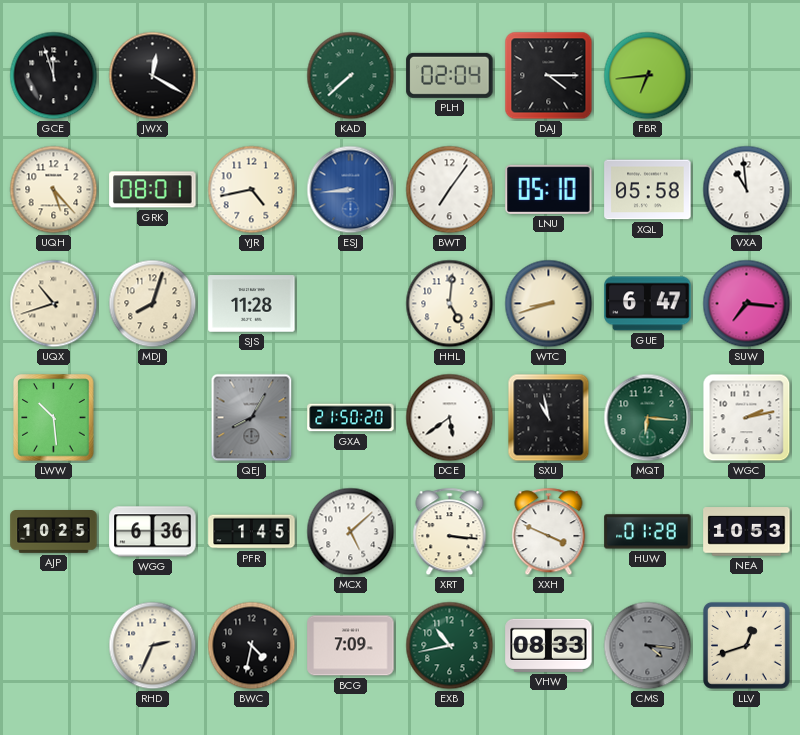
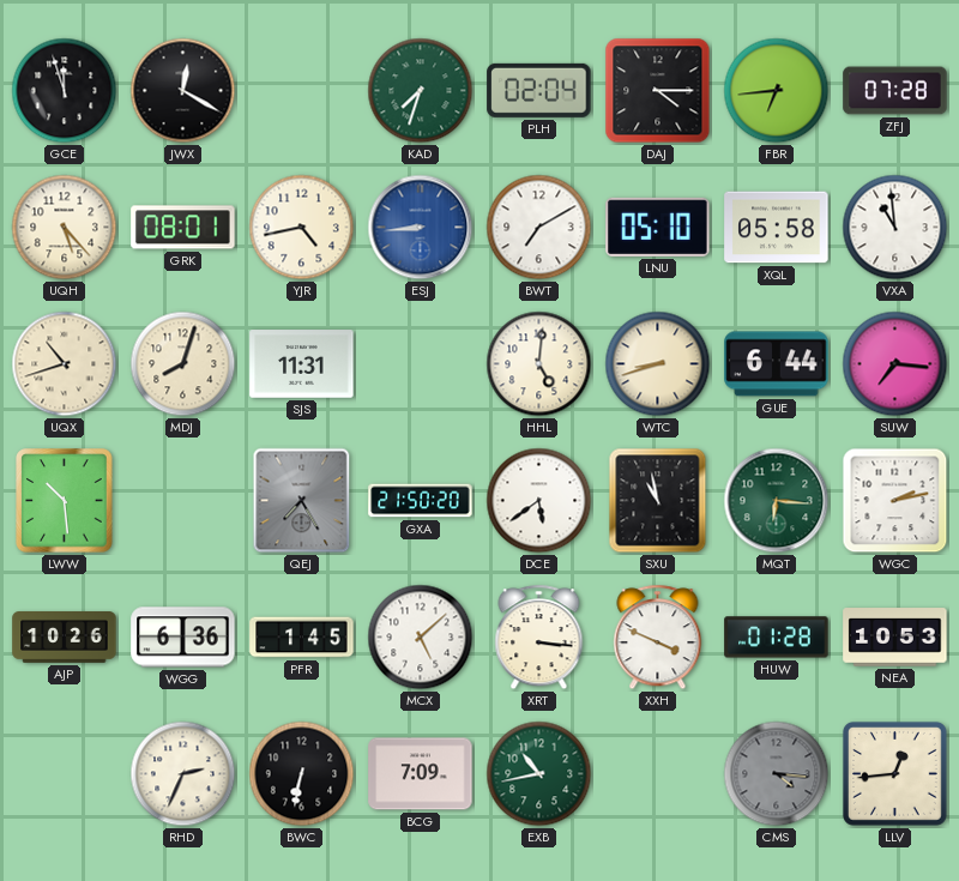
KAD: 7:38 -> 7:33
ZFJ: none -> 07:28
BWT: 7:06 -> 7:10
SJS: 11:28 -> 11:31
GUE: 6:47 -> 6:44
QEJ: 8:05 -> 7:25
AJP: 10:25 -> 10:26
BWC: 4:32 -> 6:32
VHW: 08:33 -> none
LLV: 12:42 -> 12:44
